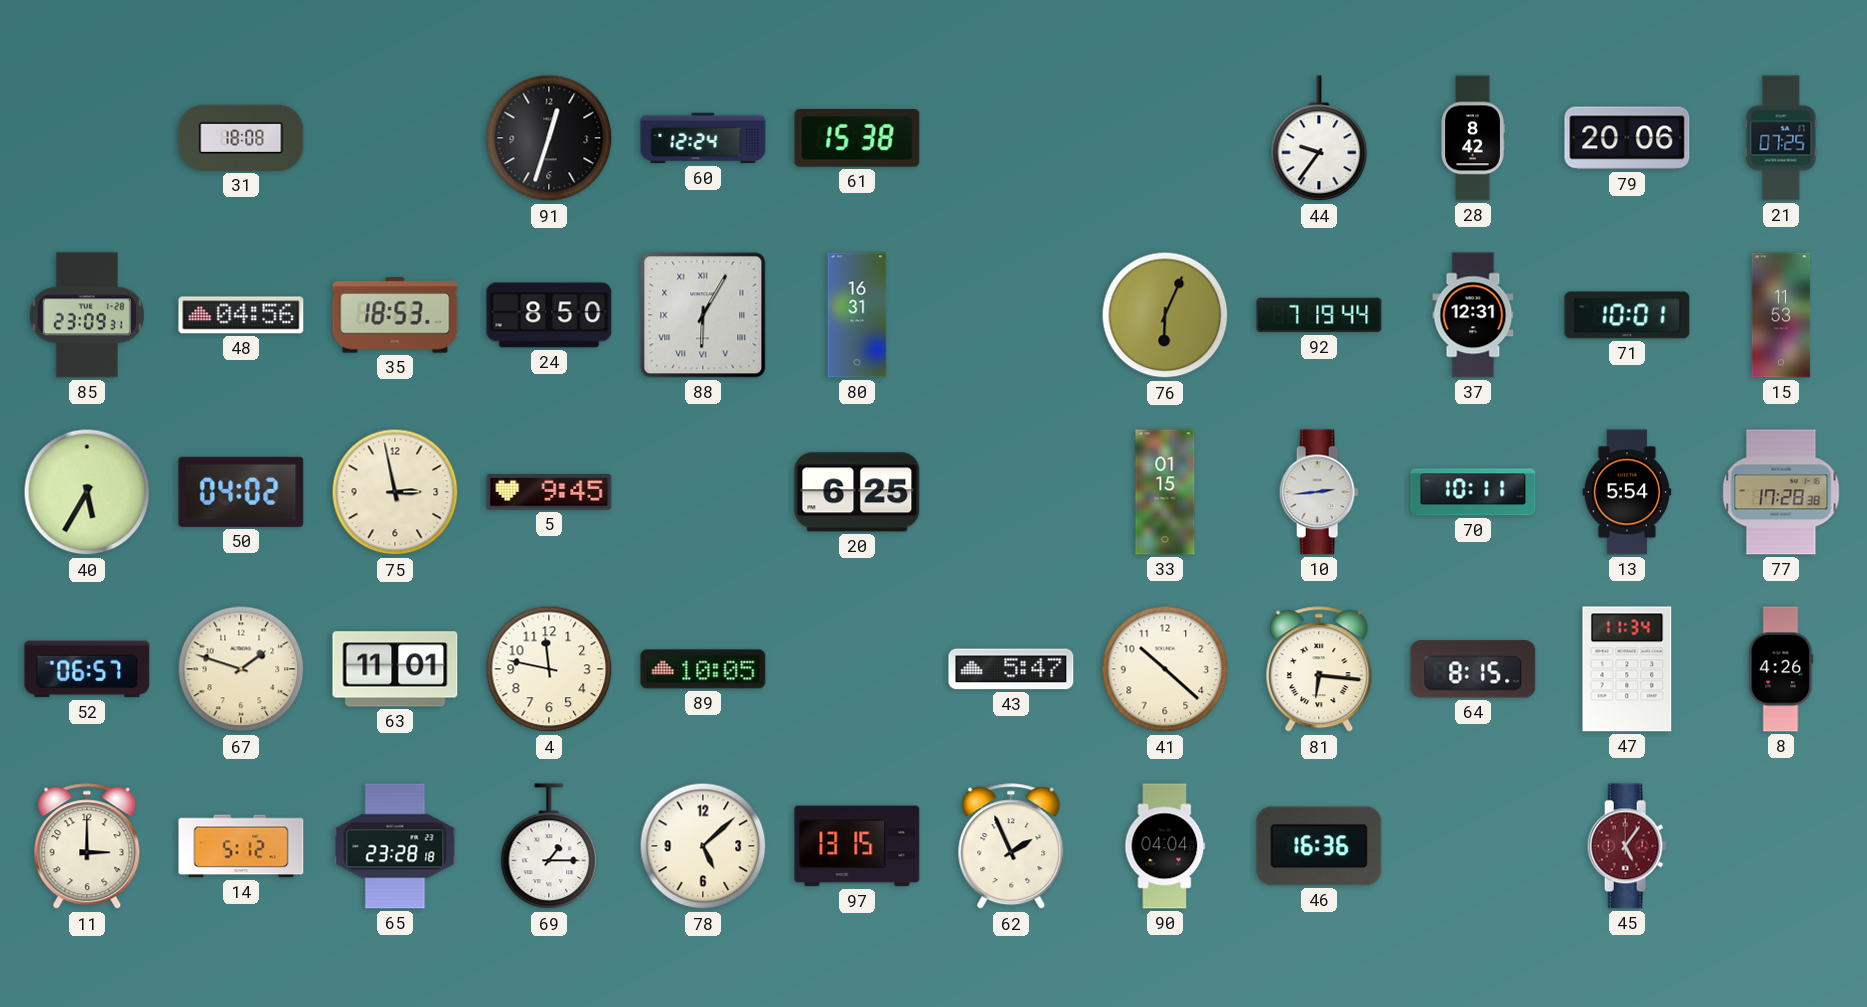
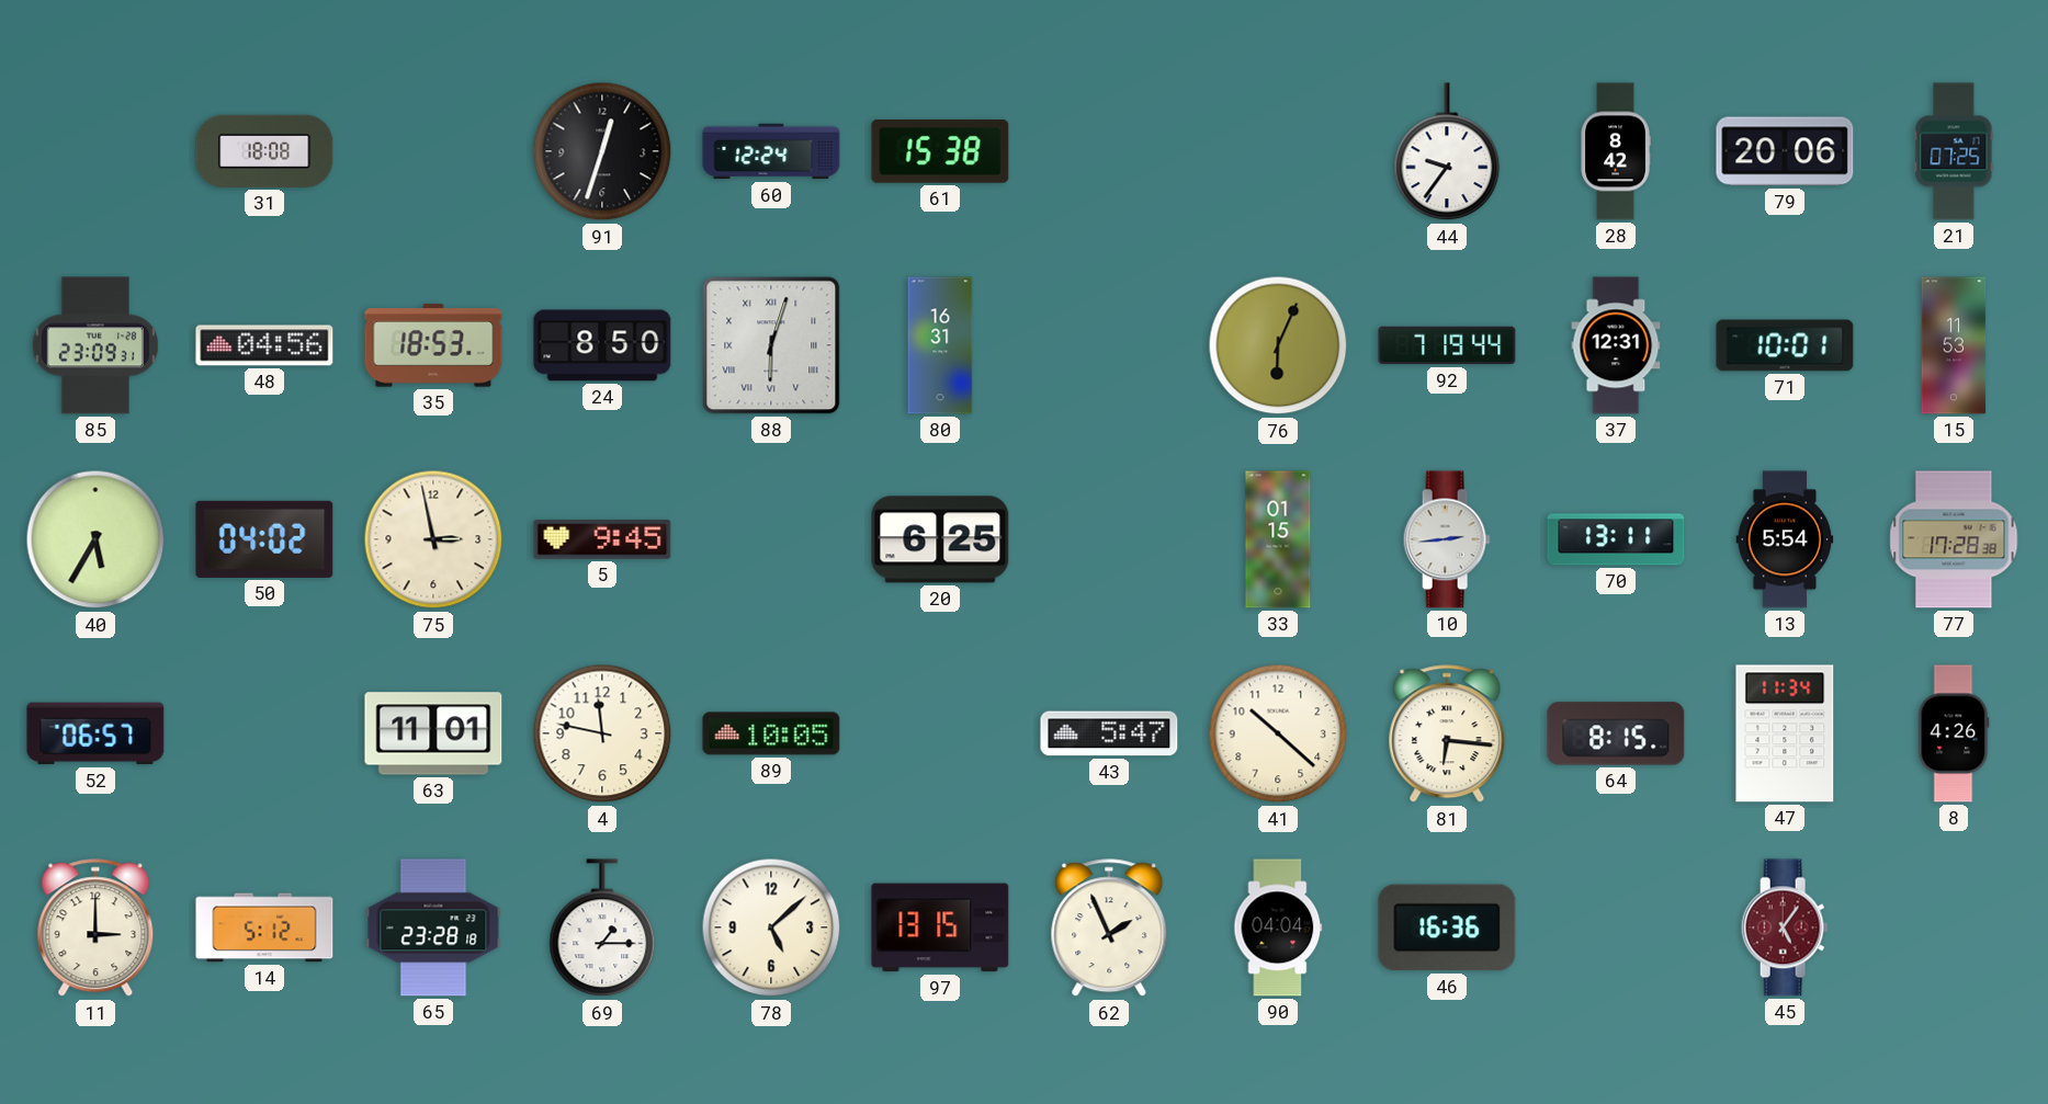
88: 6:05 -> 6:03
70: 10:11 -> 13:11
67: 1:48 -> none
